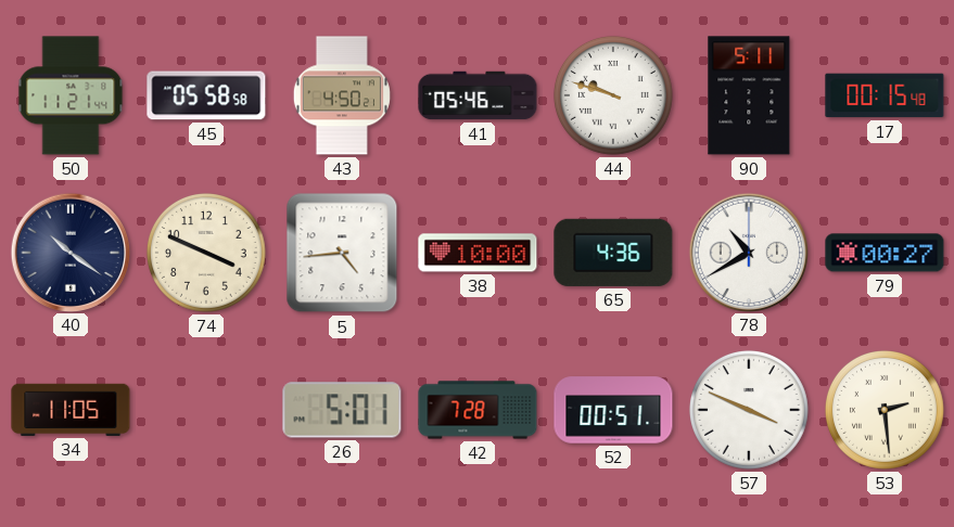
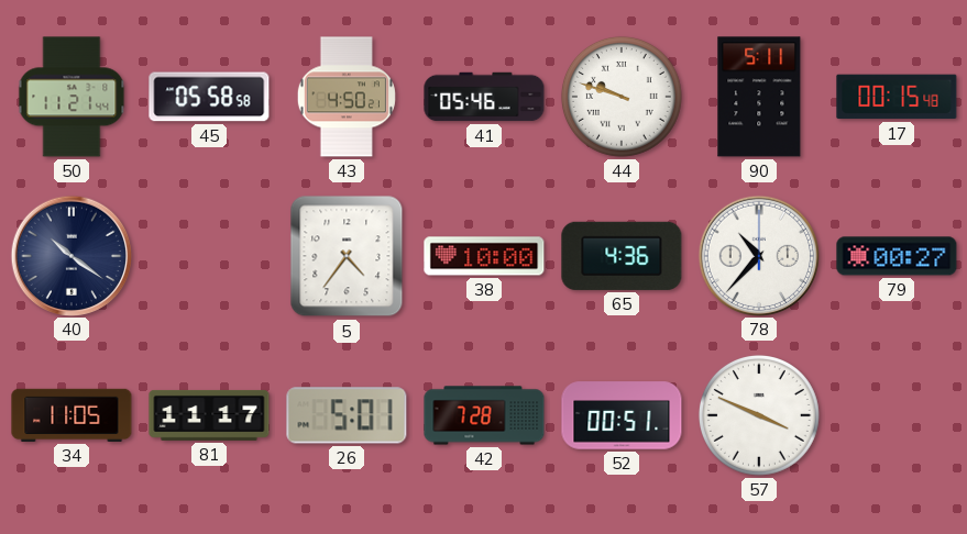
74: 3:49 -> none
5: 4:44 -> 4:36
78: 10:40 -> 10:37
81: none -> 11:17
53: 2:29 -> none
